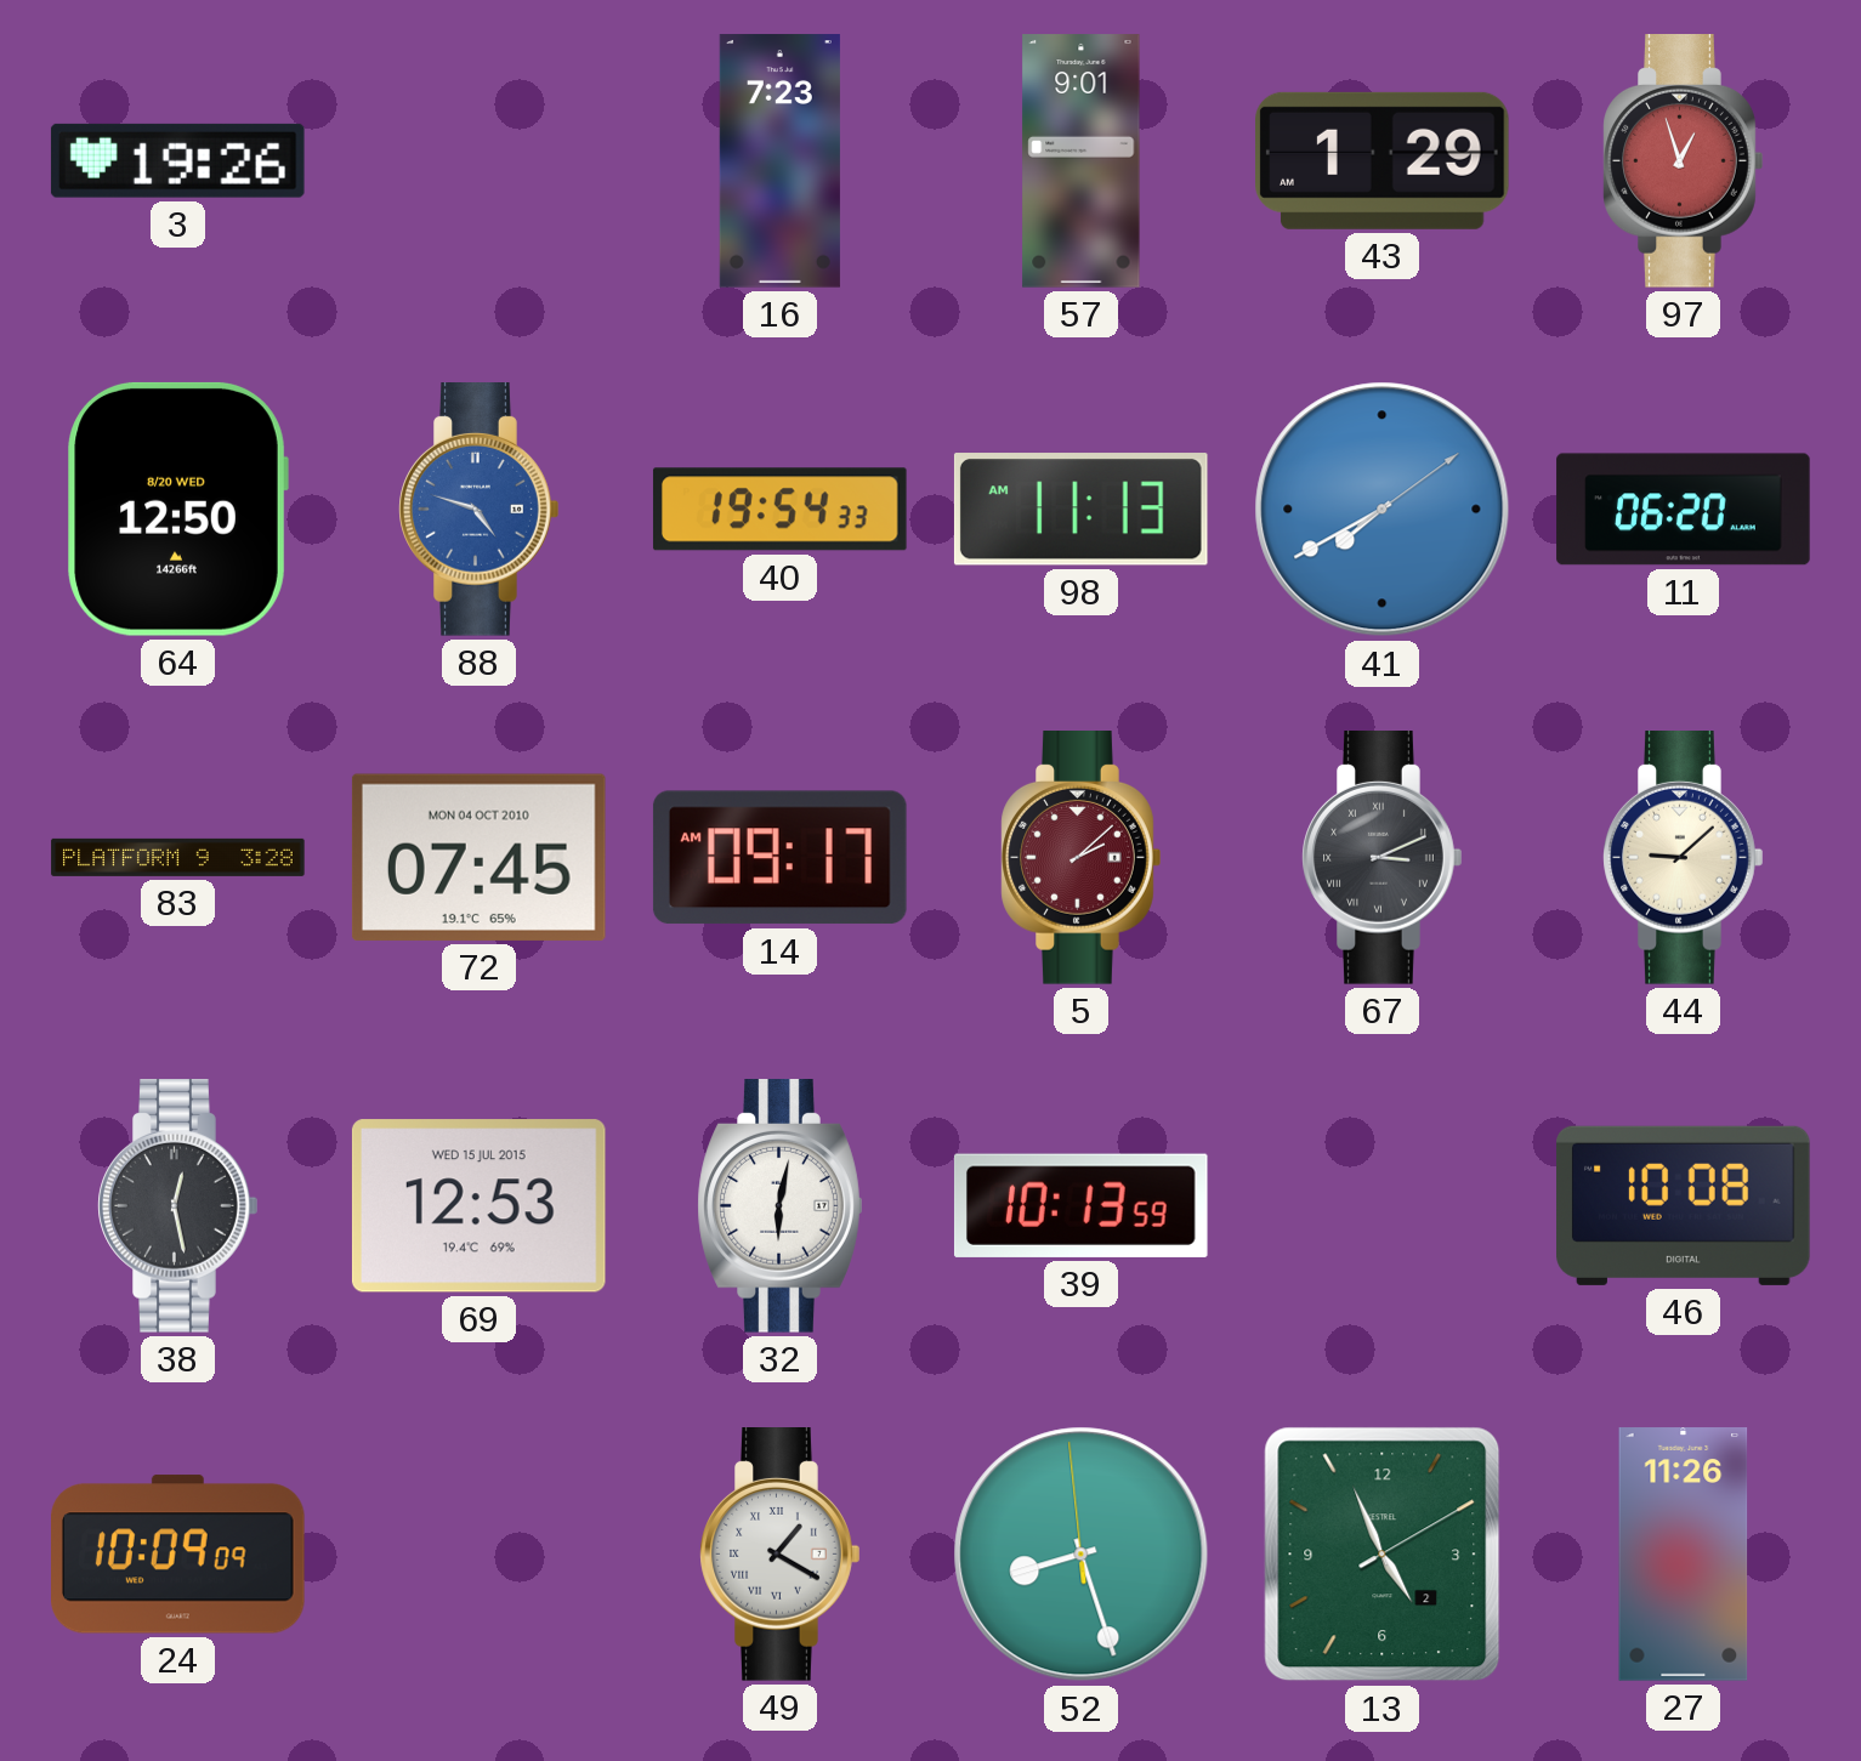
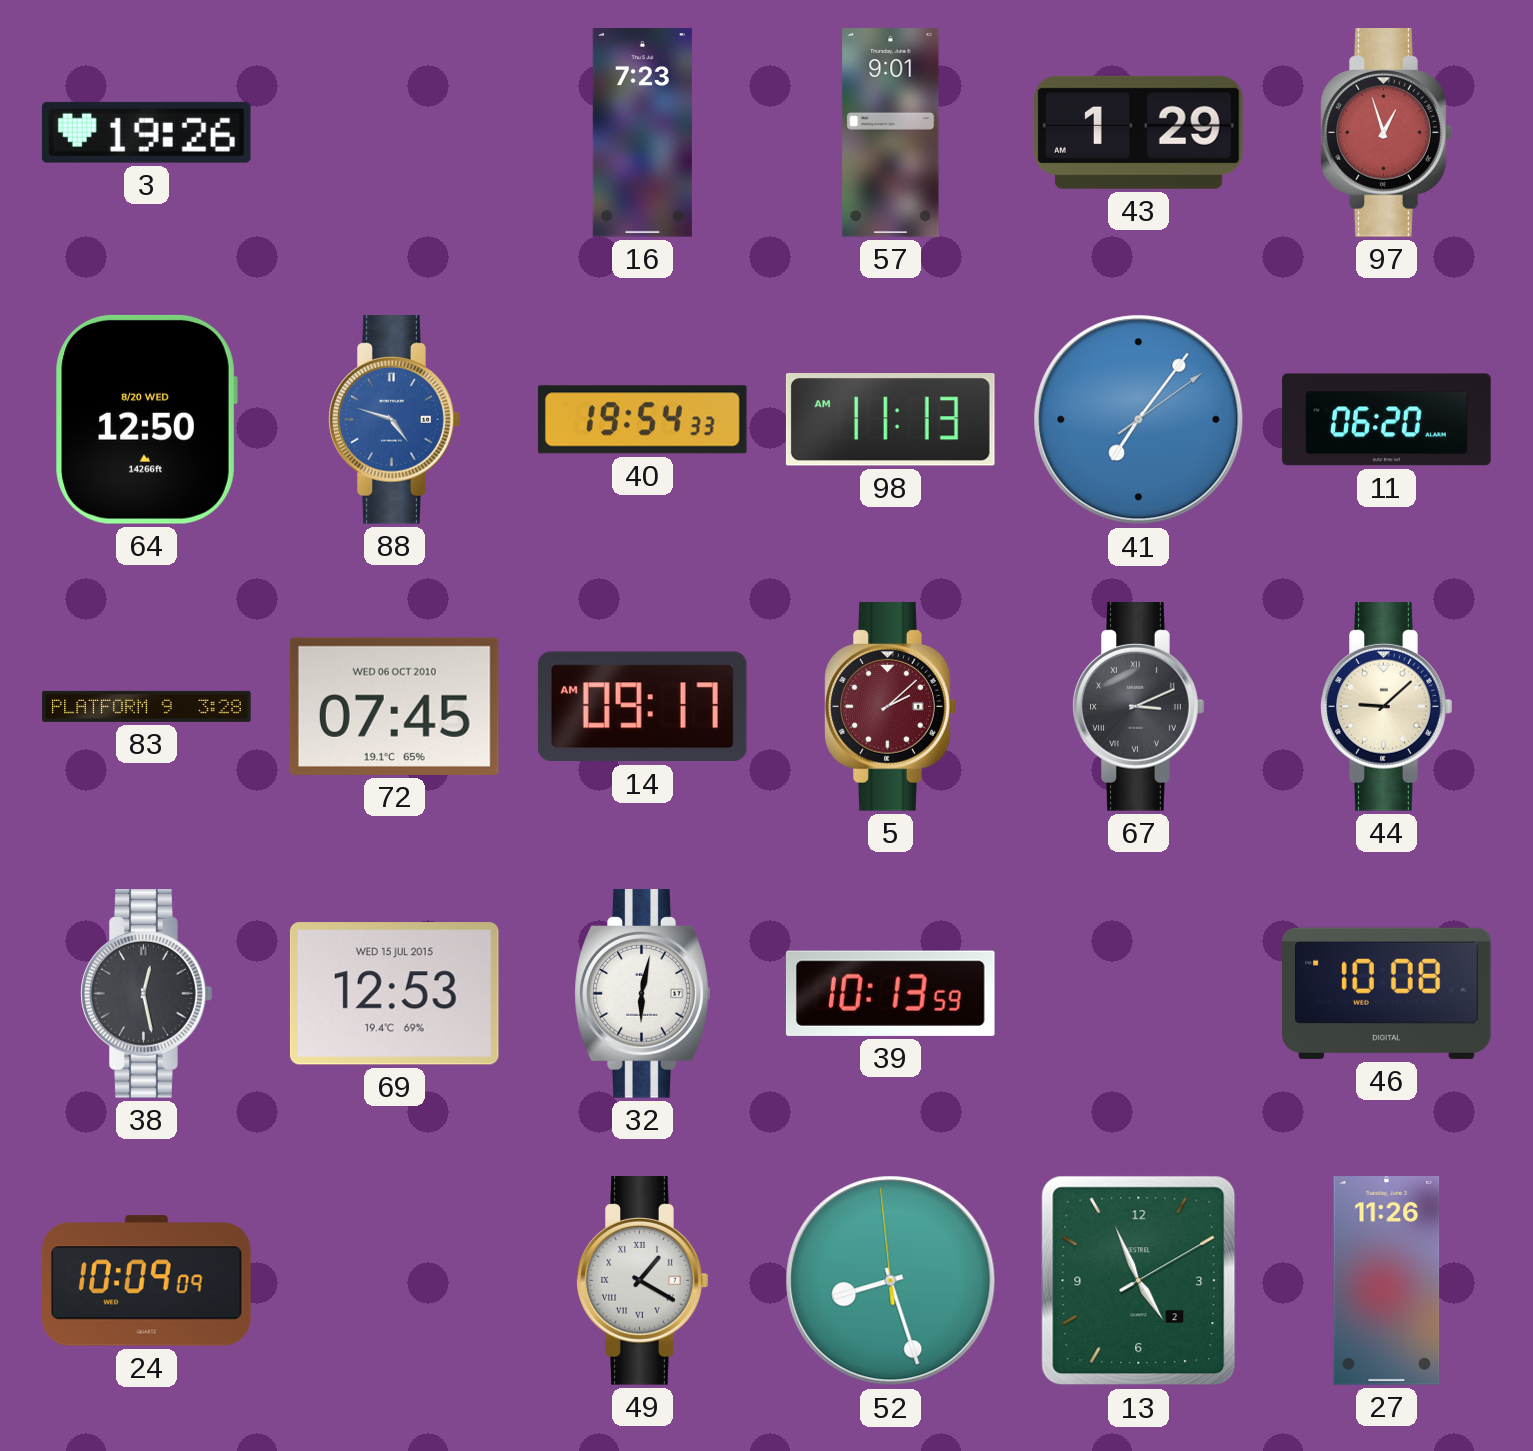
41: 7:40 -> 7:06
72 date: MON 04 OCT 2010 -> WED 06 OCT 2010
